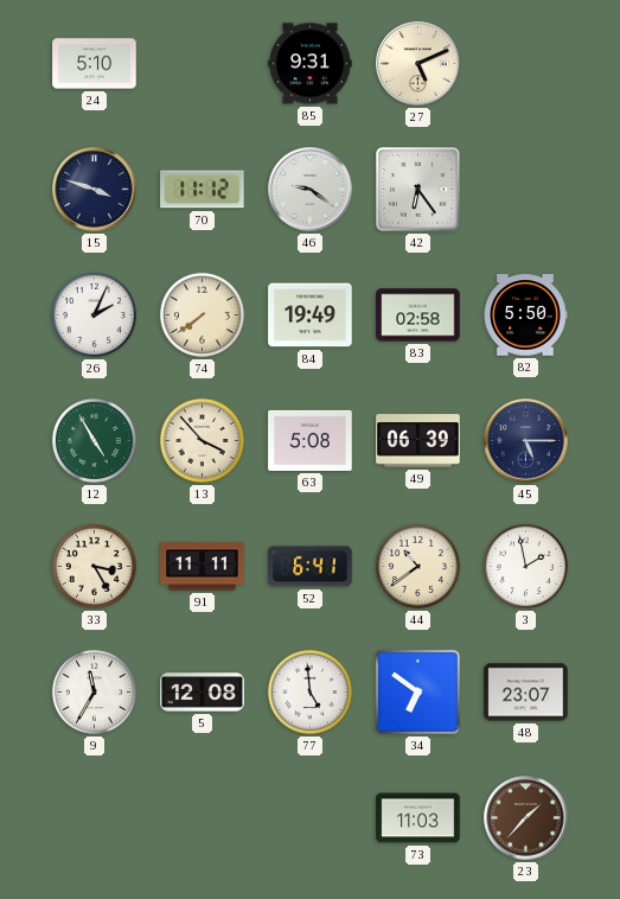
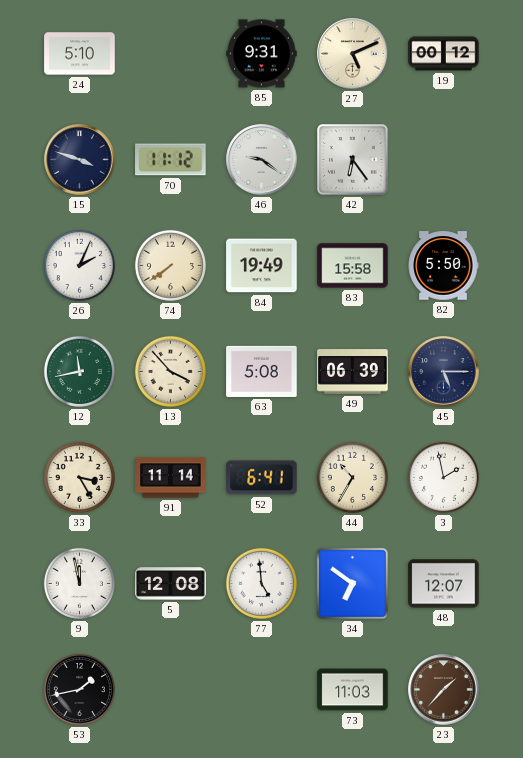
19: none -> 00:12
83: 02:58 -> 15:58
12: 4:55 -> 11:43
91: 11:11 -> 11:14
44: 10:39 -> 10:35
9: 11:35 -> 11:58
48: 23:07 -> 12:07
53: none -> 1:43
